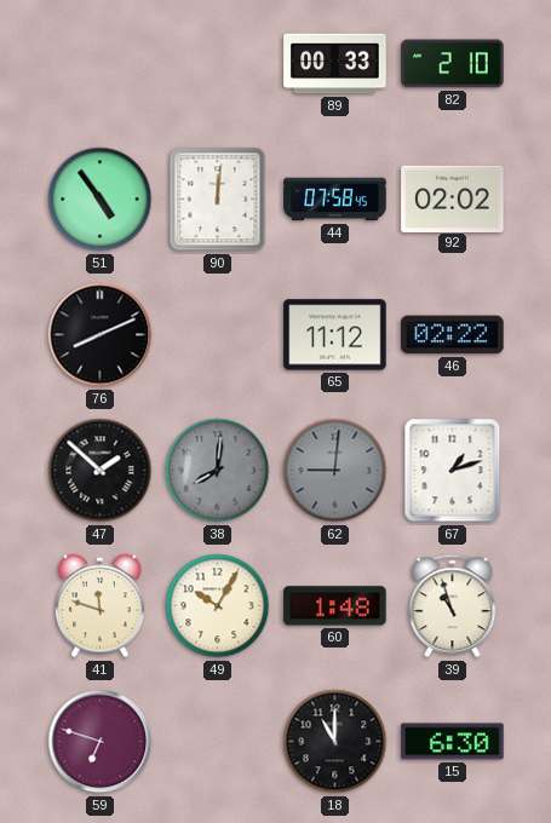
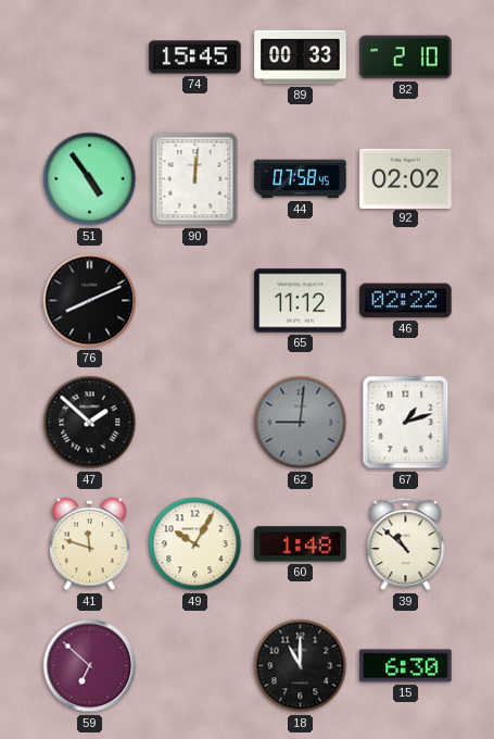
74: none -> 15:45
38: 8:01 -> none
39: 10:57 -> 10:52
59: 6:48 -> 6:52
